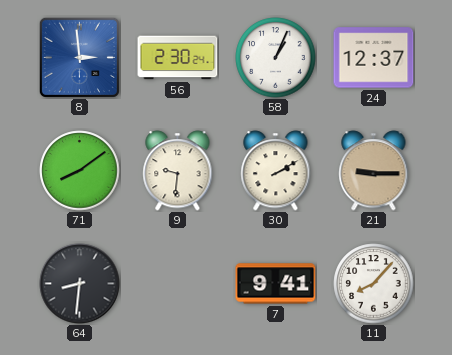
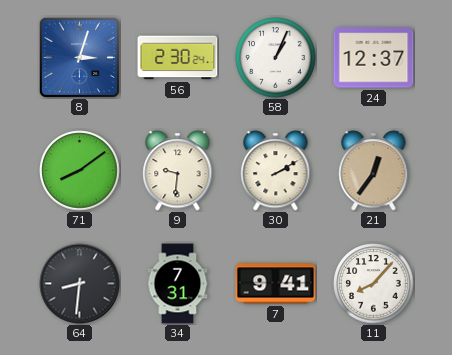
8: 2:59 -> 3:03
21: 9:15 -> 12:36
34: none -> 7:31
